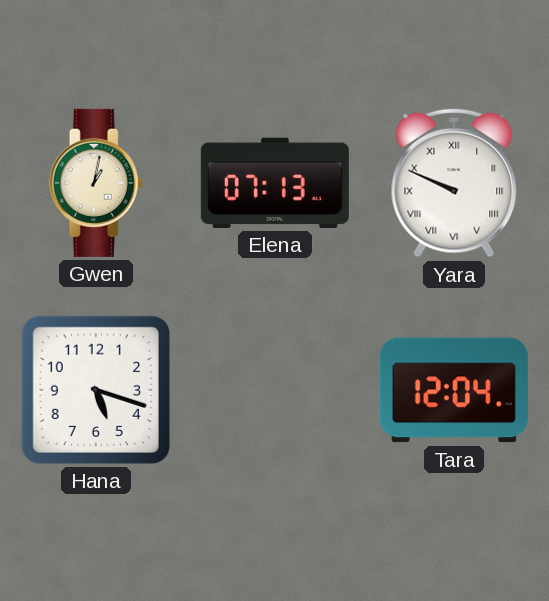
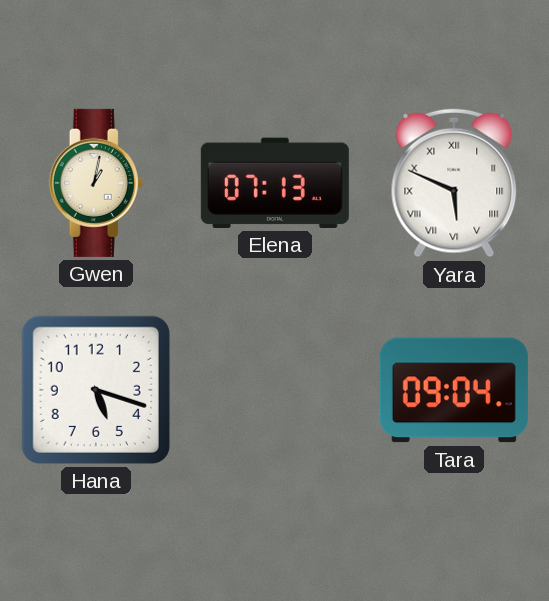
Yara: 9:49 -> 5:49
Tara: 12:04 -> 09:04
